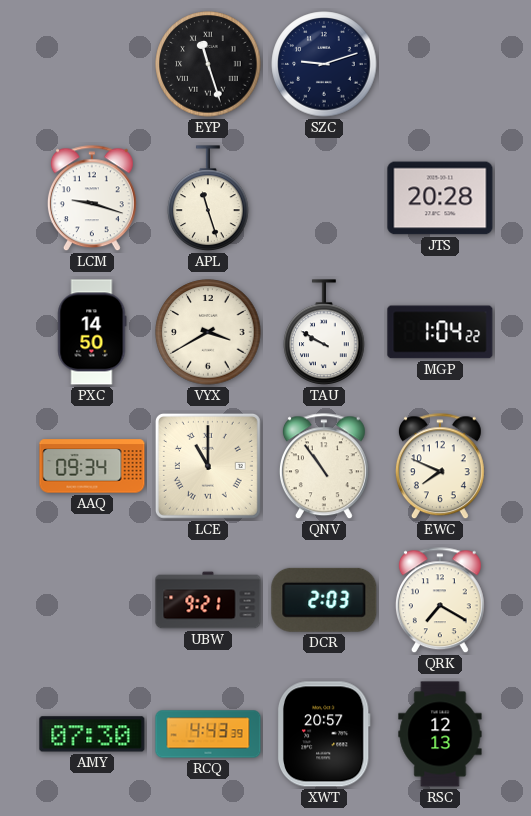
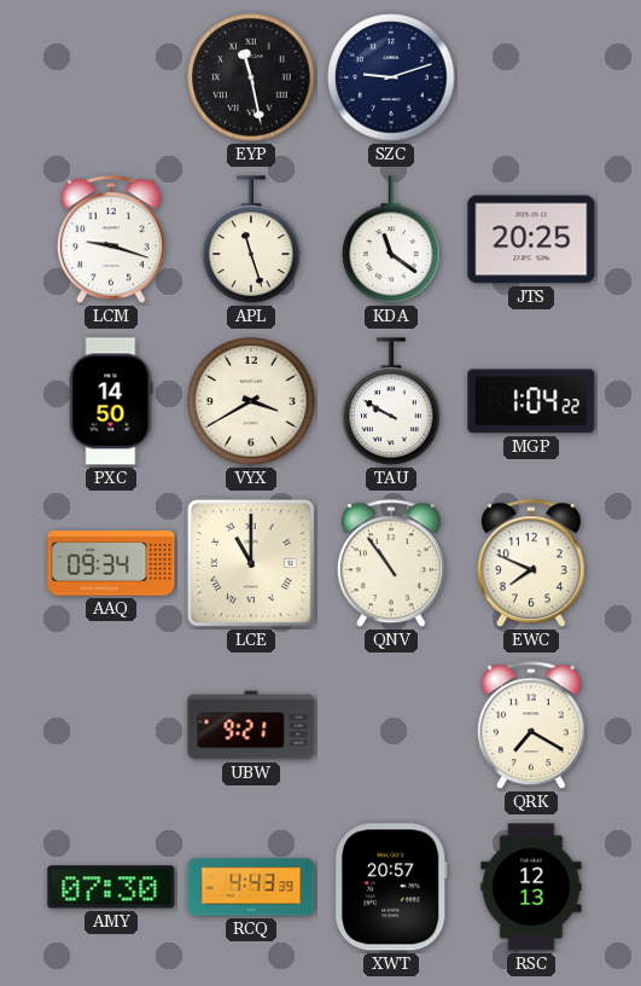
EYP: 11:27 -> 11:28
KDA: none -> 11:21
JTS: 20:28 -> 20:25
DCR: 2:03 -> none
